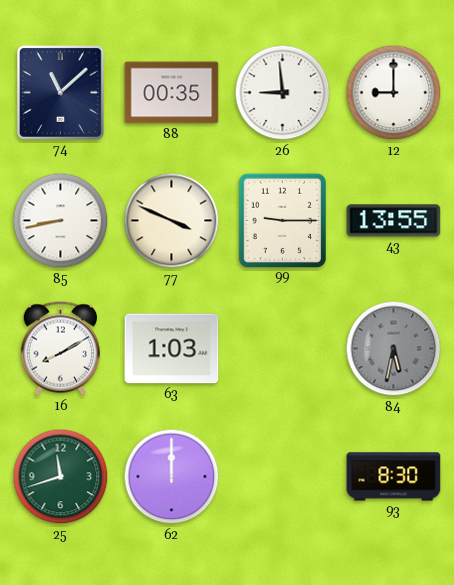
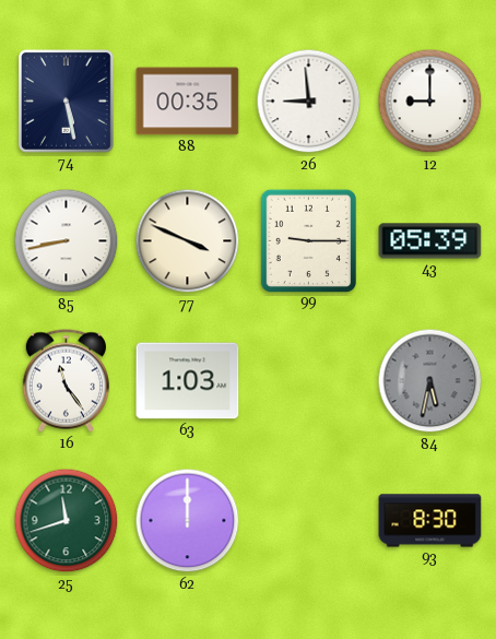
74: 11:08 -> 5:28
43: 13:55 -> 05:39
16: 8:10 -> 11:24
